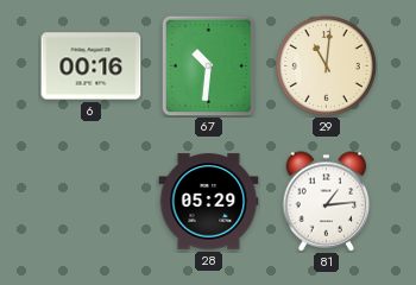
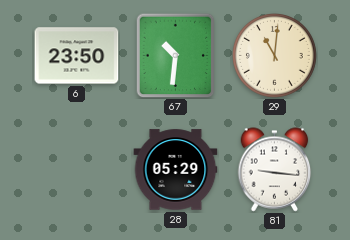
6: 00:16 -> 23:50
81: 1:14 -> 9:16
